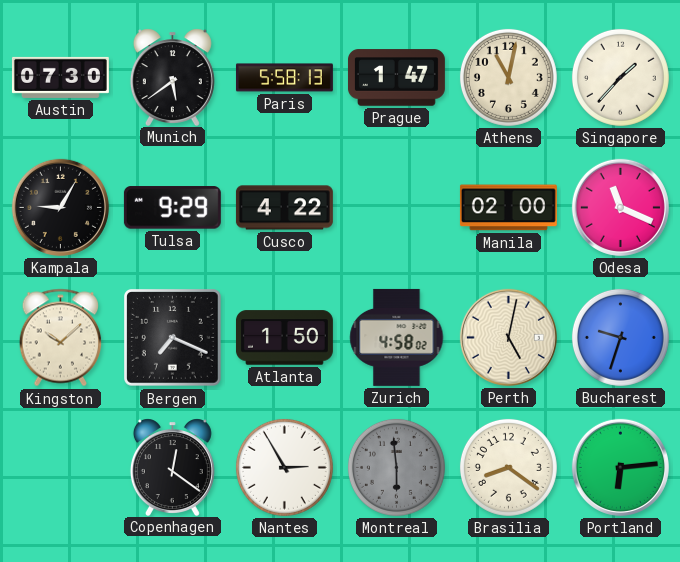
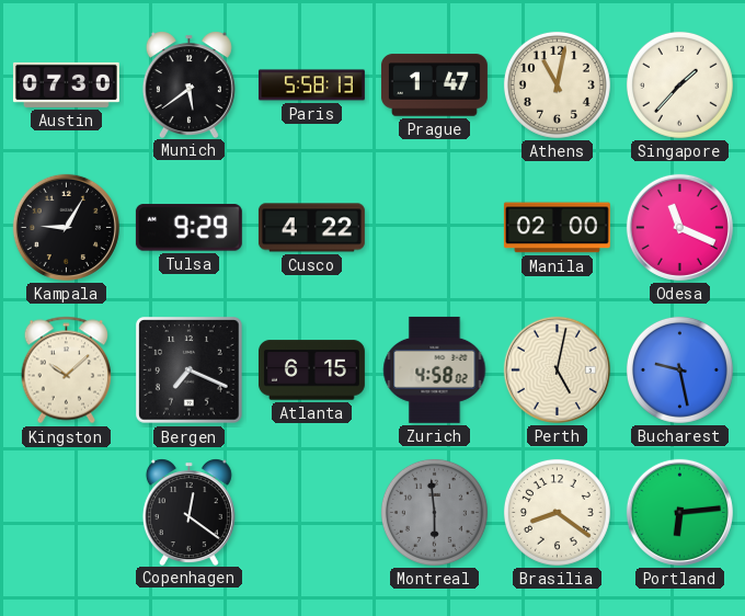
Atlanta: 1:50 -> 6:15
Bucharest: 9:33 -> 9:28
Nantes: 2:55 -> none
